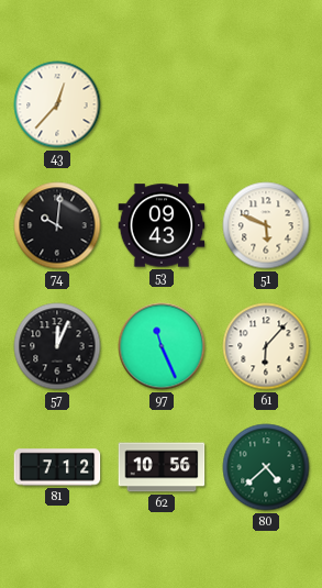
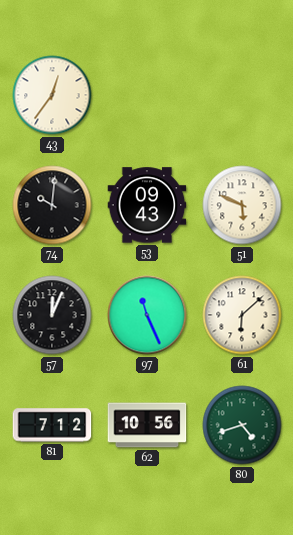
43: 12:37 -> 12:36
61: 6:07 -> 6:08
80: 4:38 -> 4:42
